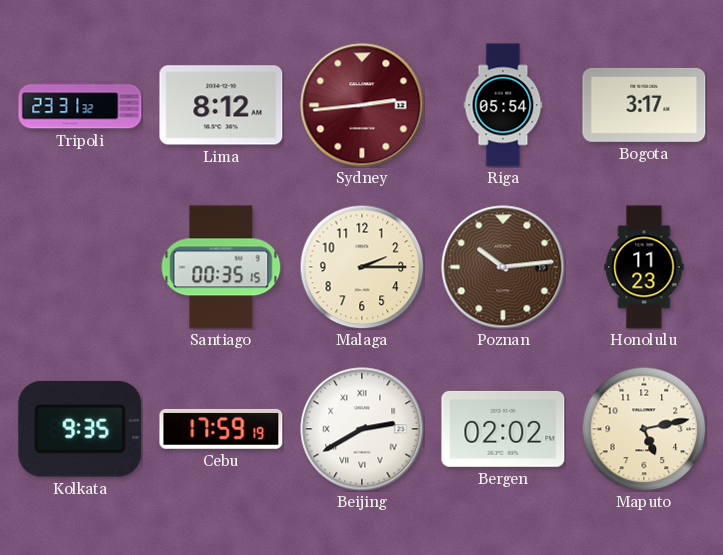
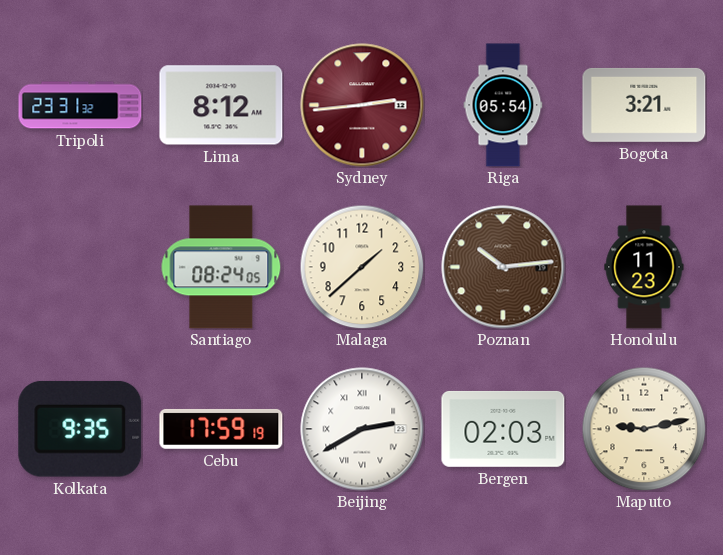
Bogota: 3:17 -> 3:21
Santiago: 00:35 -> 08:24
Malaga: 2:15 -> 1:38
Bergen: 02:02 -> 02:03
Maputo: 5:13 -> 9:13
